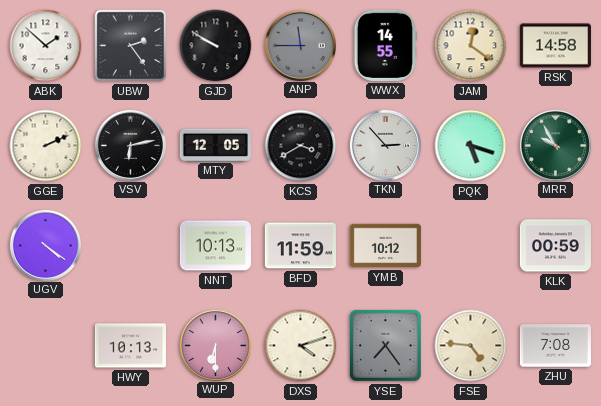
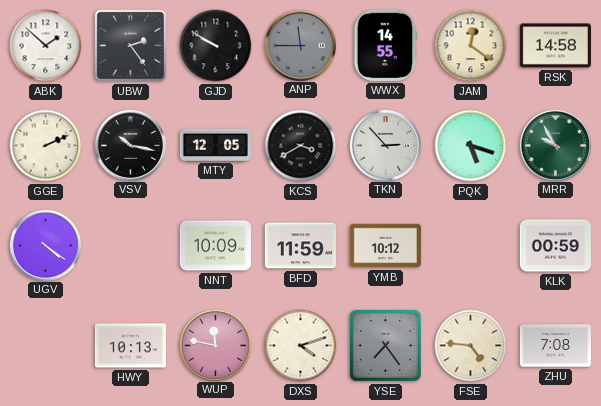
VSV: 6:13 -> 10:17
NNT: 10:13 -> 10:09
WUP: 6:30 -> 11:47
